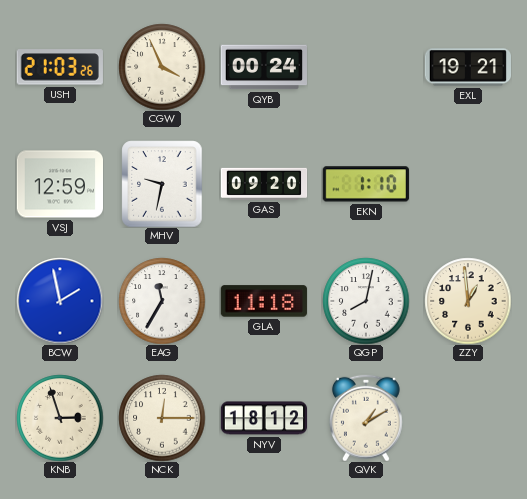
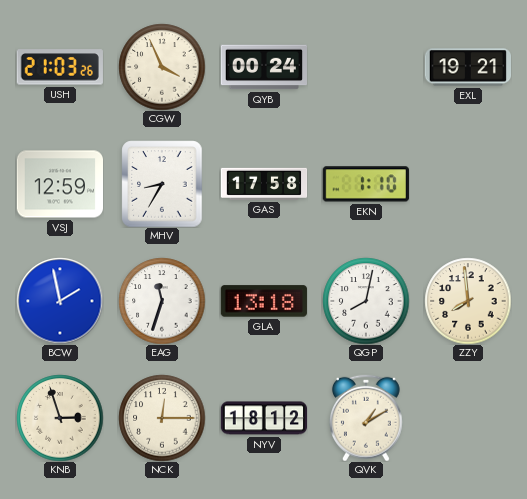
MHV: 9:32 -> 8:35
GAS: 09:20 -> 17:58
EAG: 11:35 -> 11:33
GLA: 11:18 -> 13:18
ZZY: 12:59 -> 7:59
